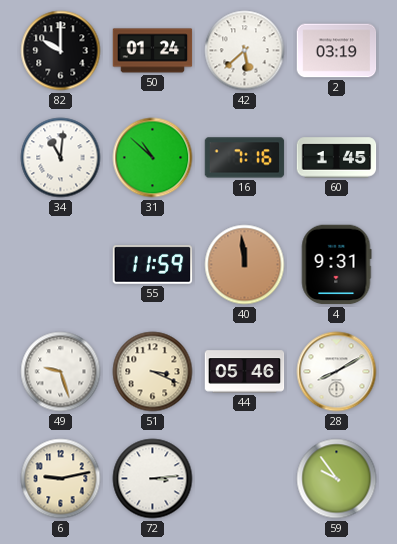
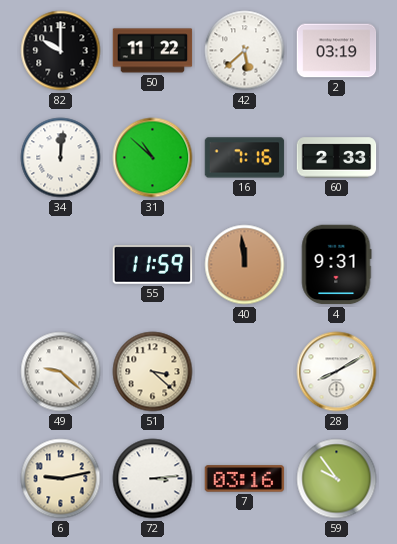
50: 01:24 -> 11:22
34: 11:01 -> 12:01
60: 1:45 -> 2:33
49: 9:27 -> 9:22
51: 3:19 -> 3:22
44: 05:46 -> none
7: none -> 03:16
